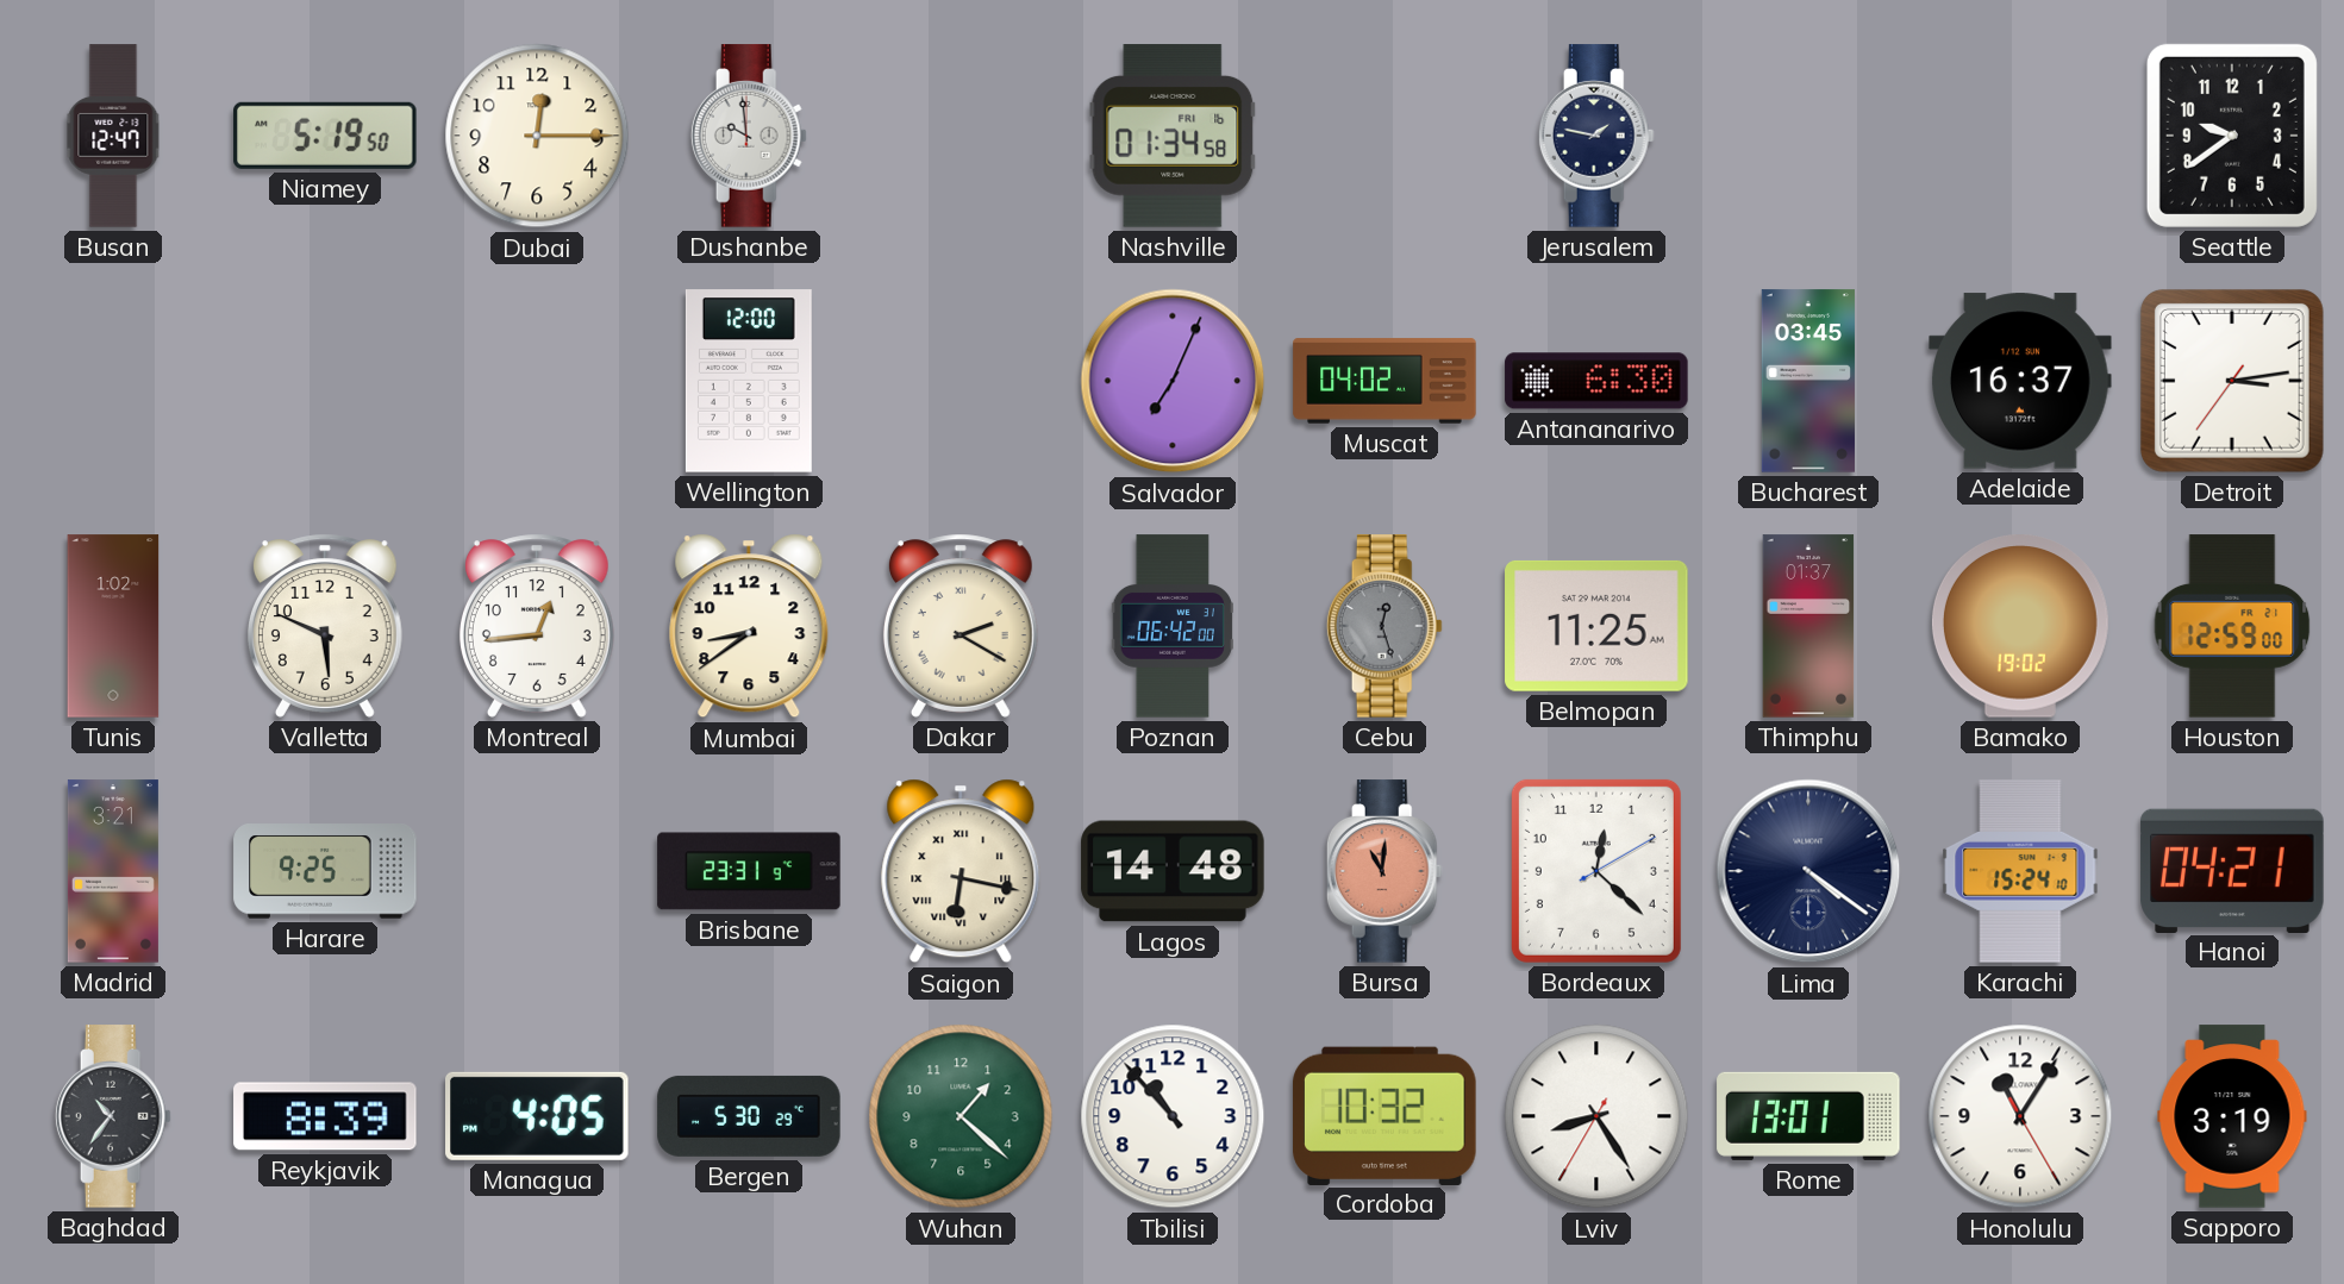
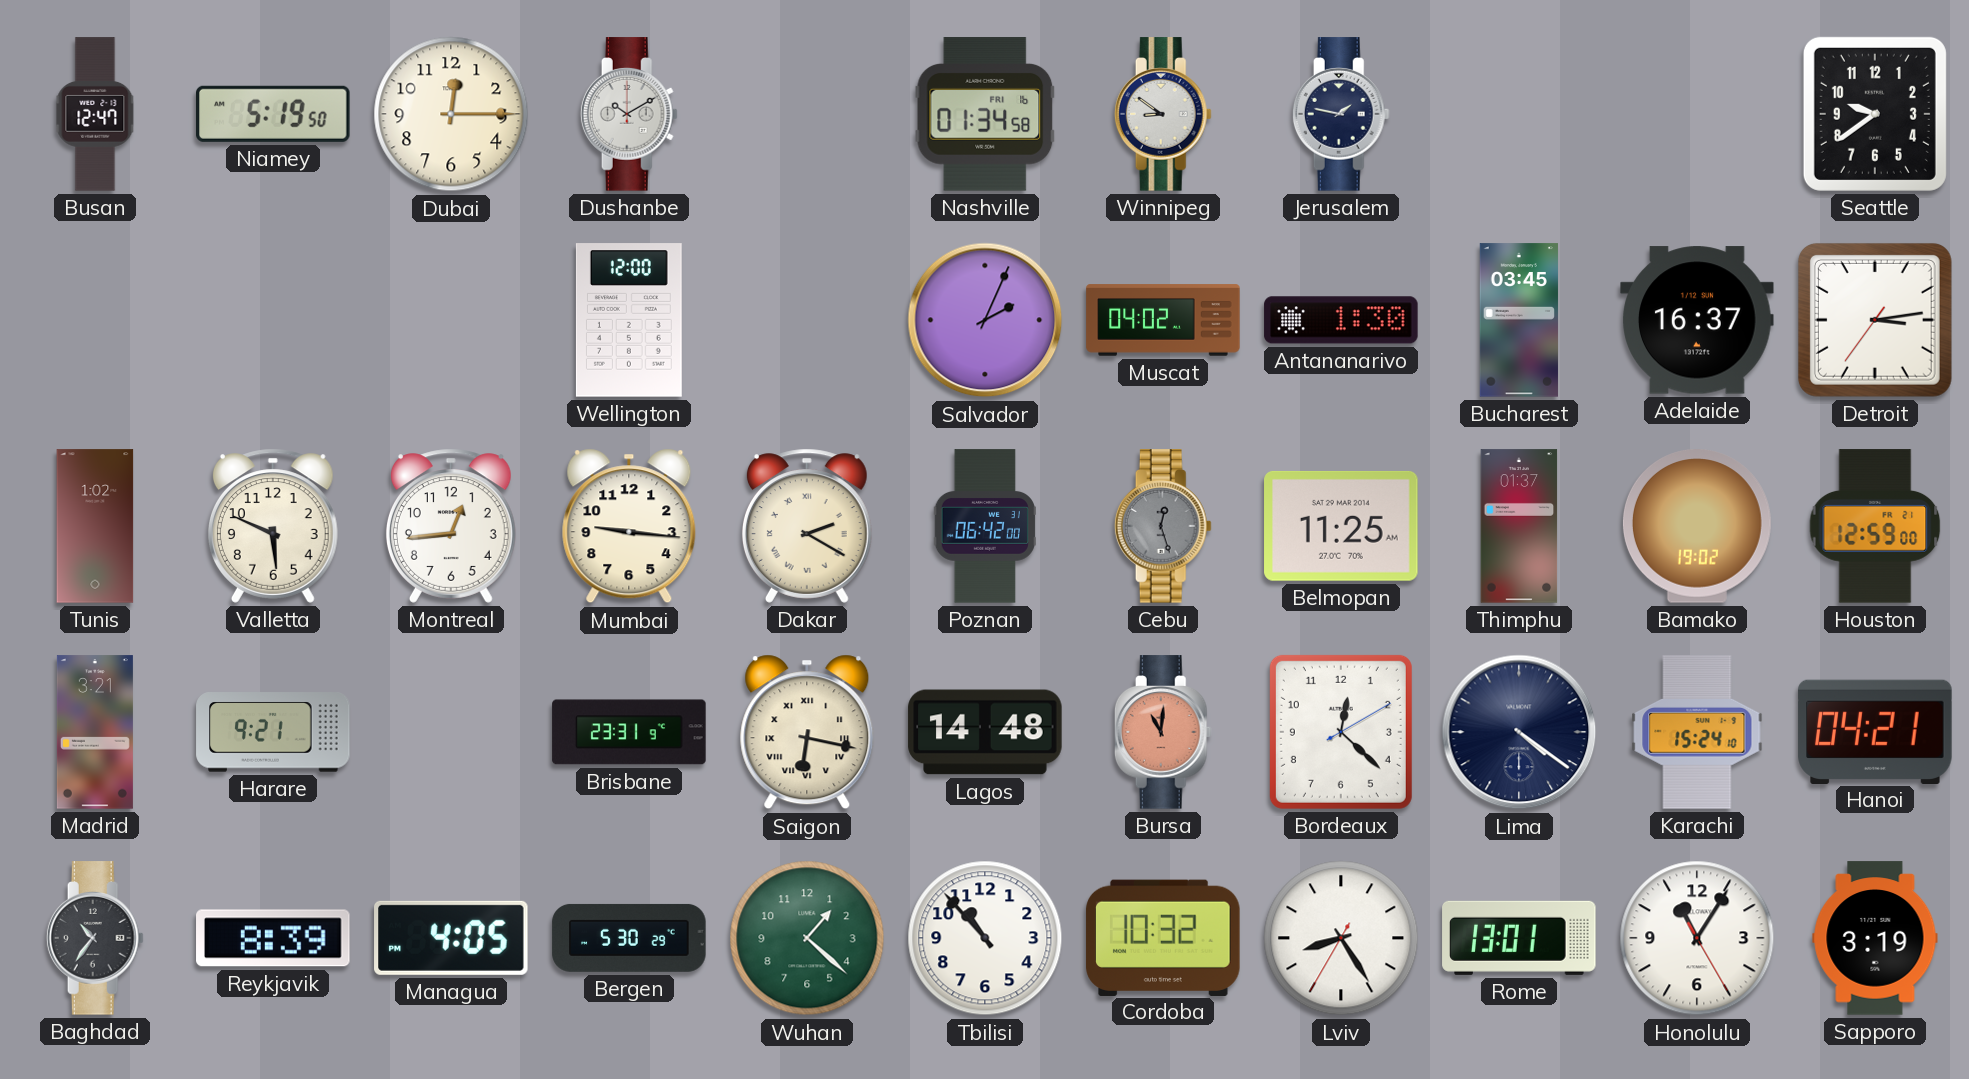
Dushanbe: 9:59 -> 10:10
Winnipeg: none -> 8:51
Salvador: 7:04 -> 2:04
Antananarivo: 6:30 -> 1:30
Mumbai: 8:39 -> 9:16
Harare: 9:25 -> 9:21
